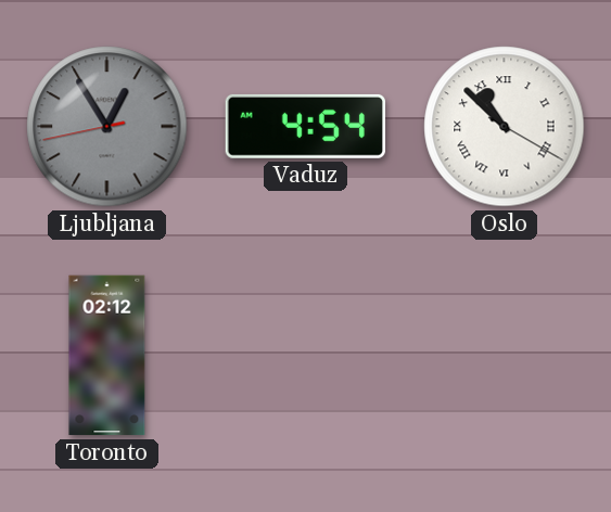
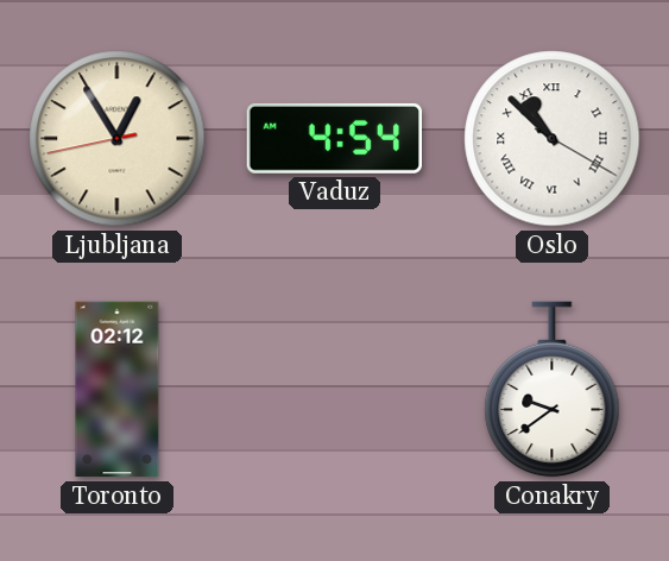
Ljubljana dial: grey -> cream
Conakry: none -> 9:39
